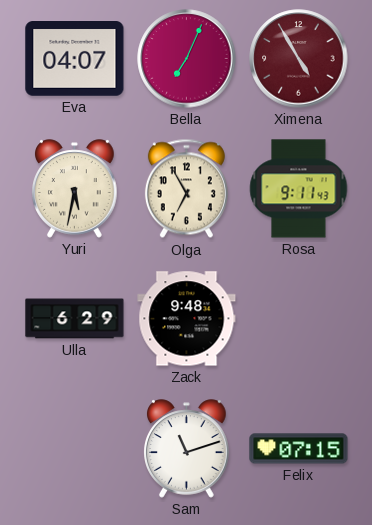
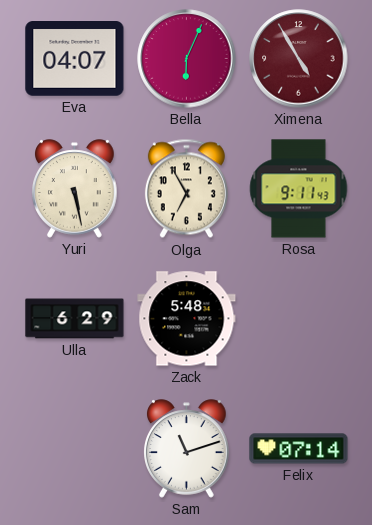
Bella: 7:04 -> 6:04
Yuri: 5:32 -> 5:28
Zack: 9:48 -> 5:48
Felix: 07:15 -> 07:14
